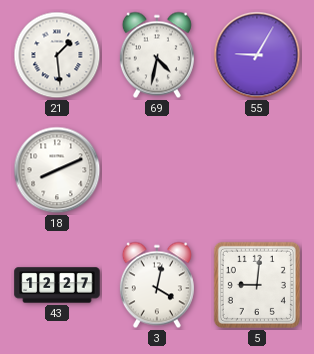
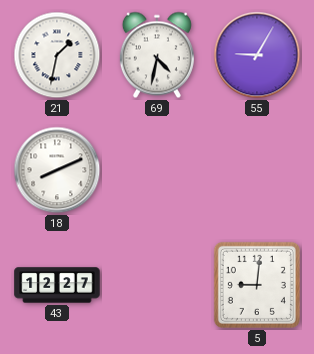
21: 1:29 -> 1:32
3: 4:02 -> none
